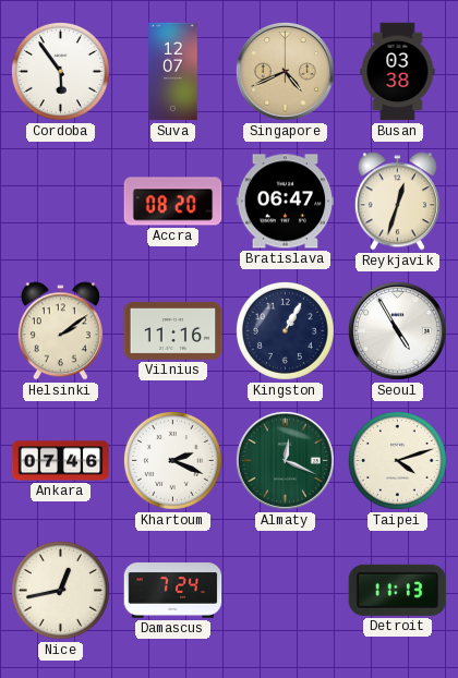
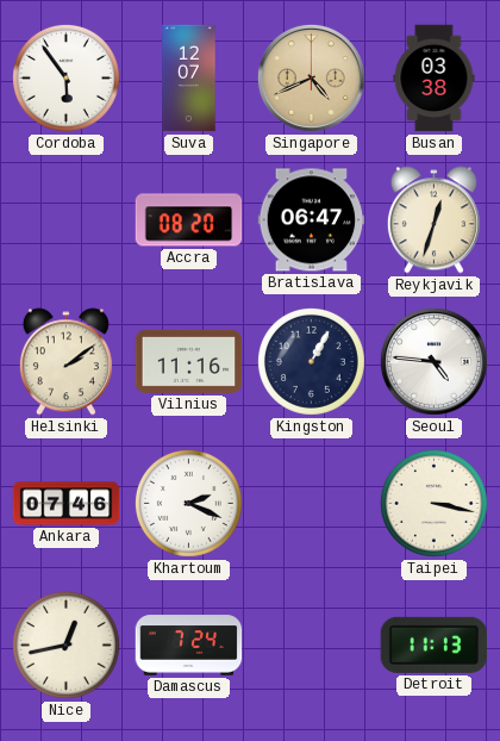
Seoul: 4:55 -> 4:46
Almaty: 12:19 -> none
Taipei: 4:12 -> 3:17
